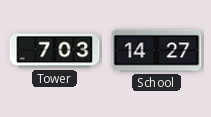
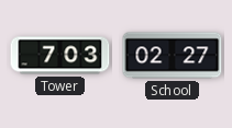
School: 14:27 -> 02:27
